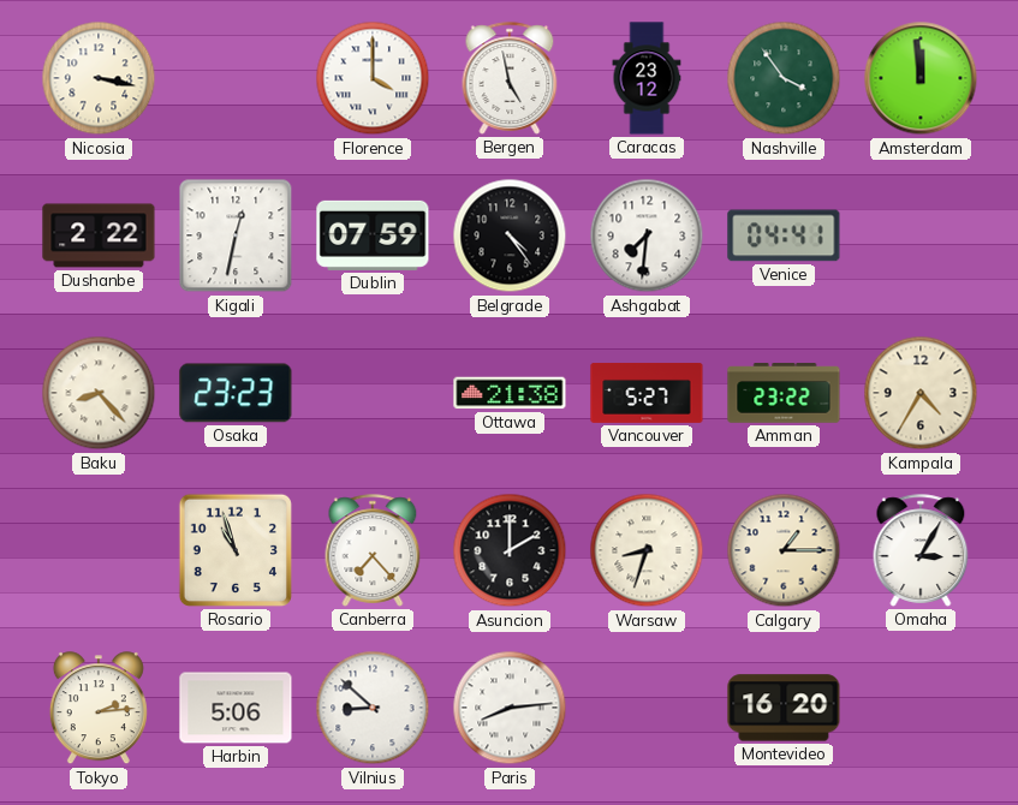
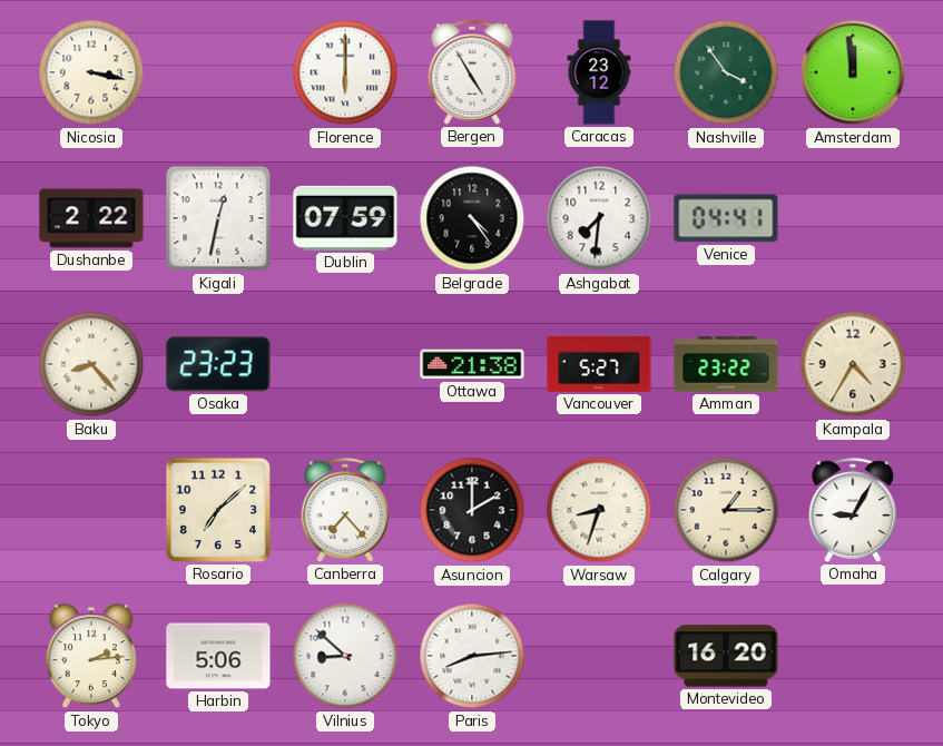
Florence: 4:00 -> 6:00
Bergen: 4:58 -> 4:55
Rosario: 10:57 -> 7:08
Omaha: 3:05 -> 9:05
